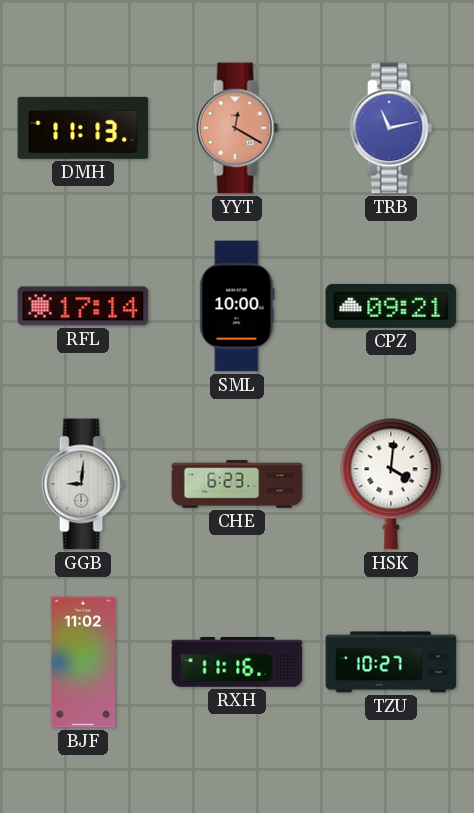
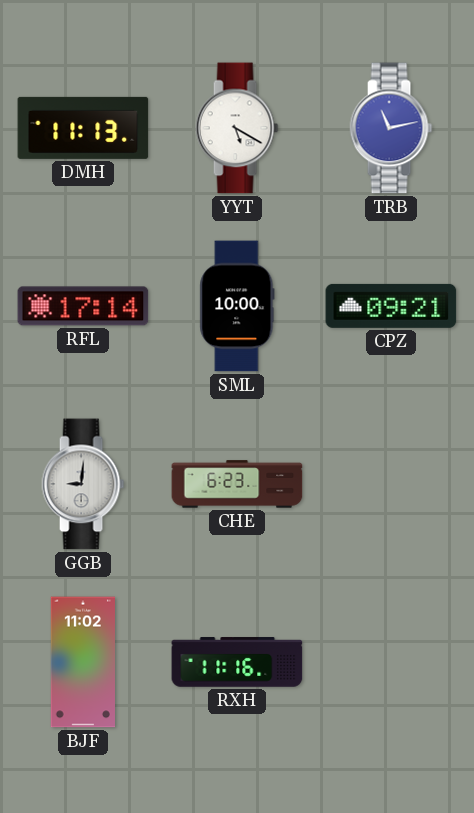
YYT: 12:20 -> 5:20
YYT dial: salmon -> white
HSK: 4:01 -> none
TZU: 10:27 -> none
